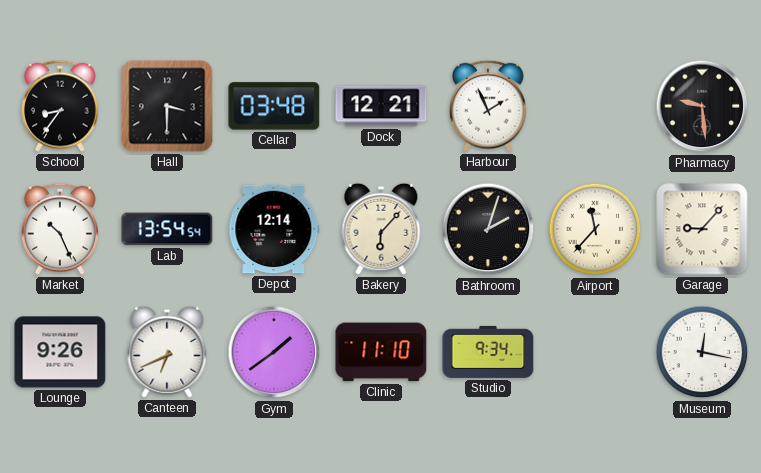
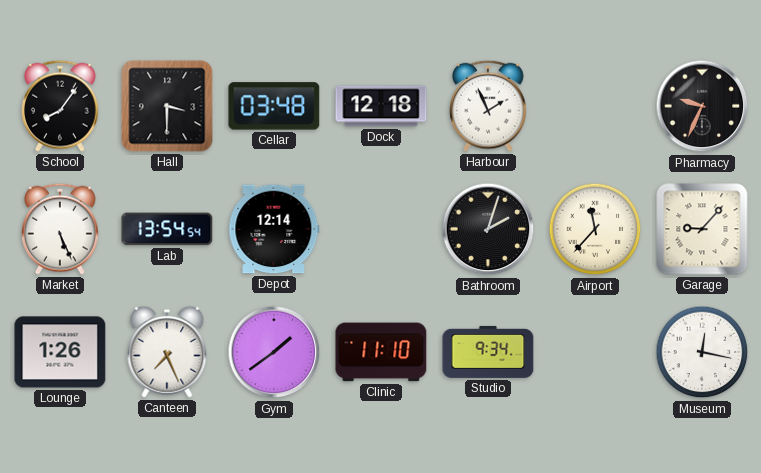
School: 8:36 -> 8:06
Dock: 12:21 -> 12:18
Pharmacy: 9:29 -> 9:34
Market: 10:26 -> 5:26
Bakery: 6:07 -> none
Lounge: 9:26 -> 1:26
Canteen: 6:41 -> 7:26
